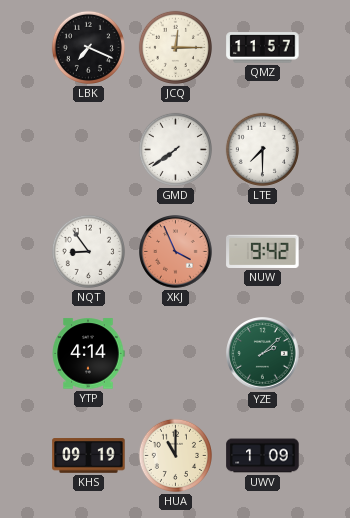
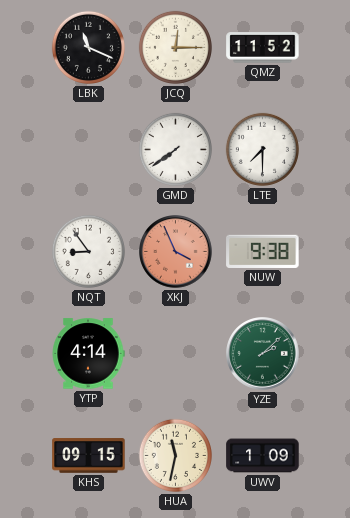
LBK: 7:19 -> 11:19
QMZ: 11:57 -> 11:52
NUW: 9:42 -> 9:38
KHS: 09:19 -> 09:15
HUA: 11:00 -> 11:32
